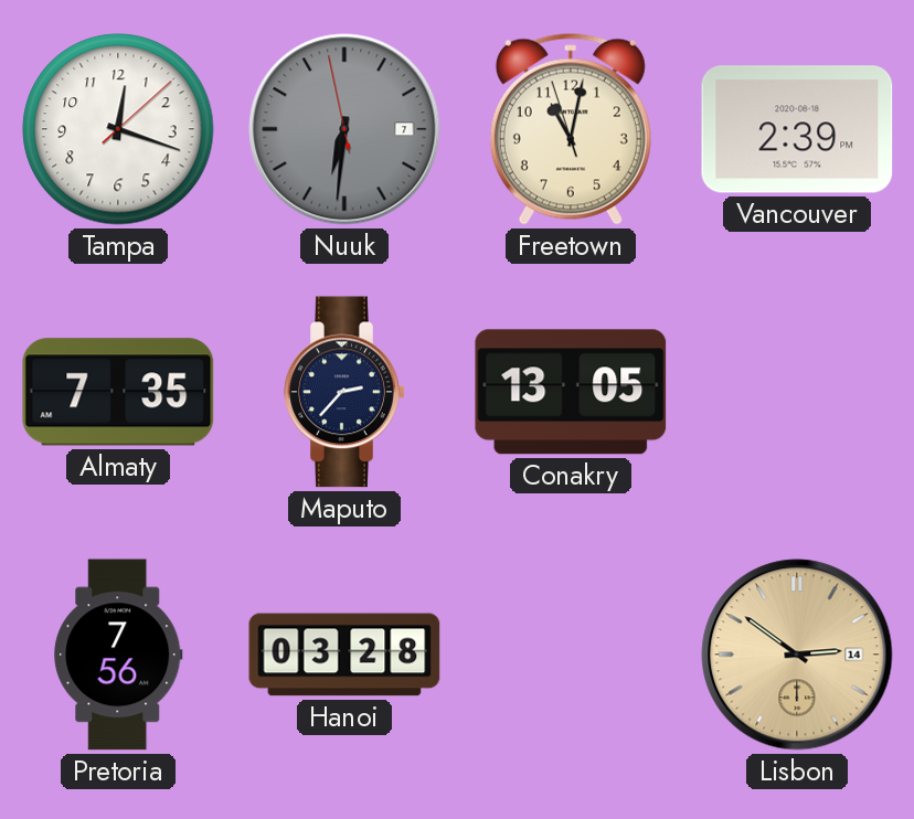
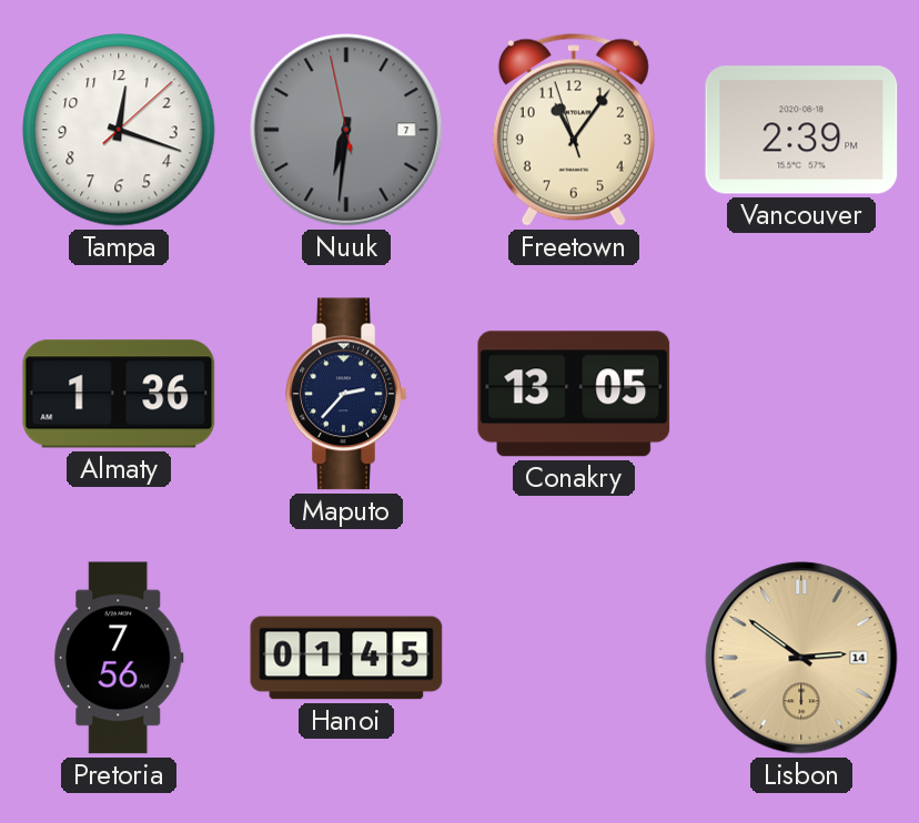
Freetown: 11:01 -> 11:05
Almaty: 7:35 -> 1:36
Hanoi: 03:28 -> 01:45
